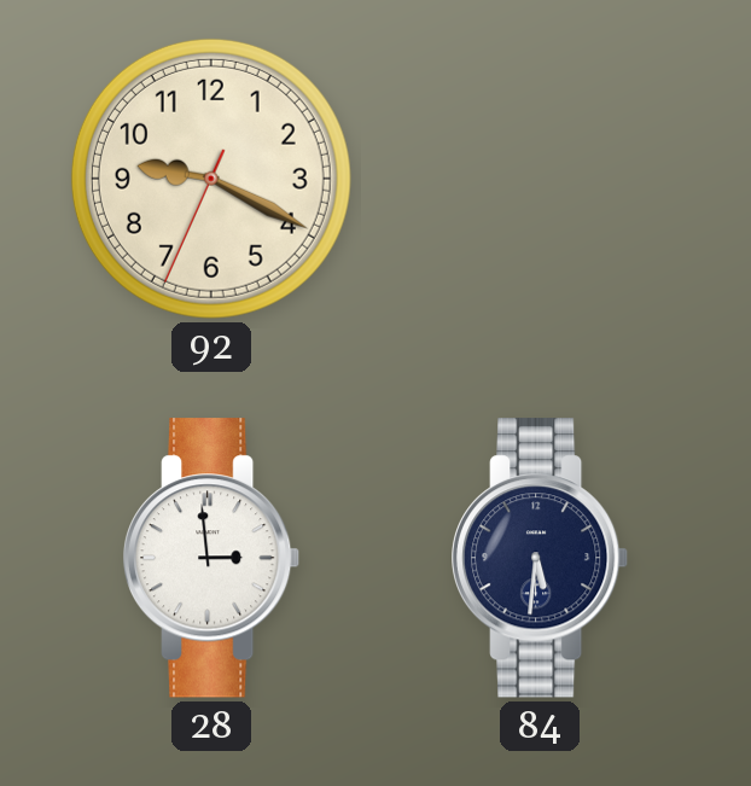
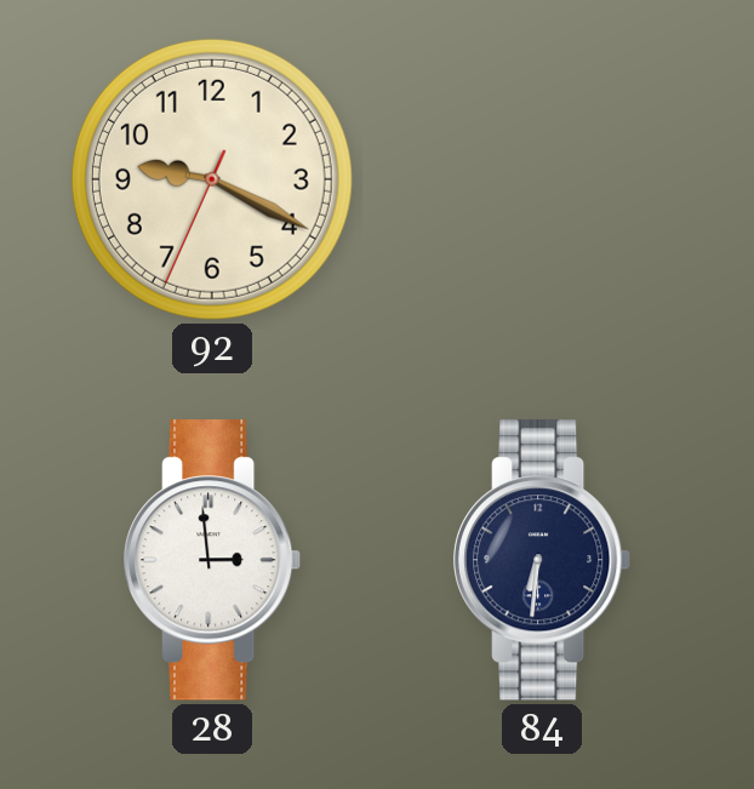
84: 5:31 -> 6:31
